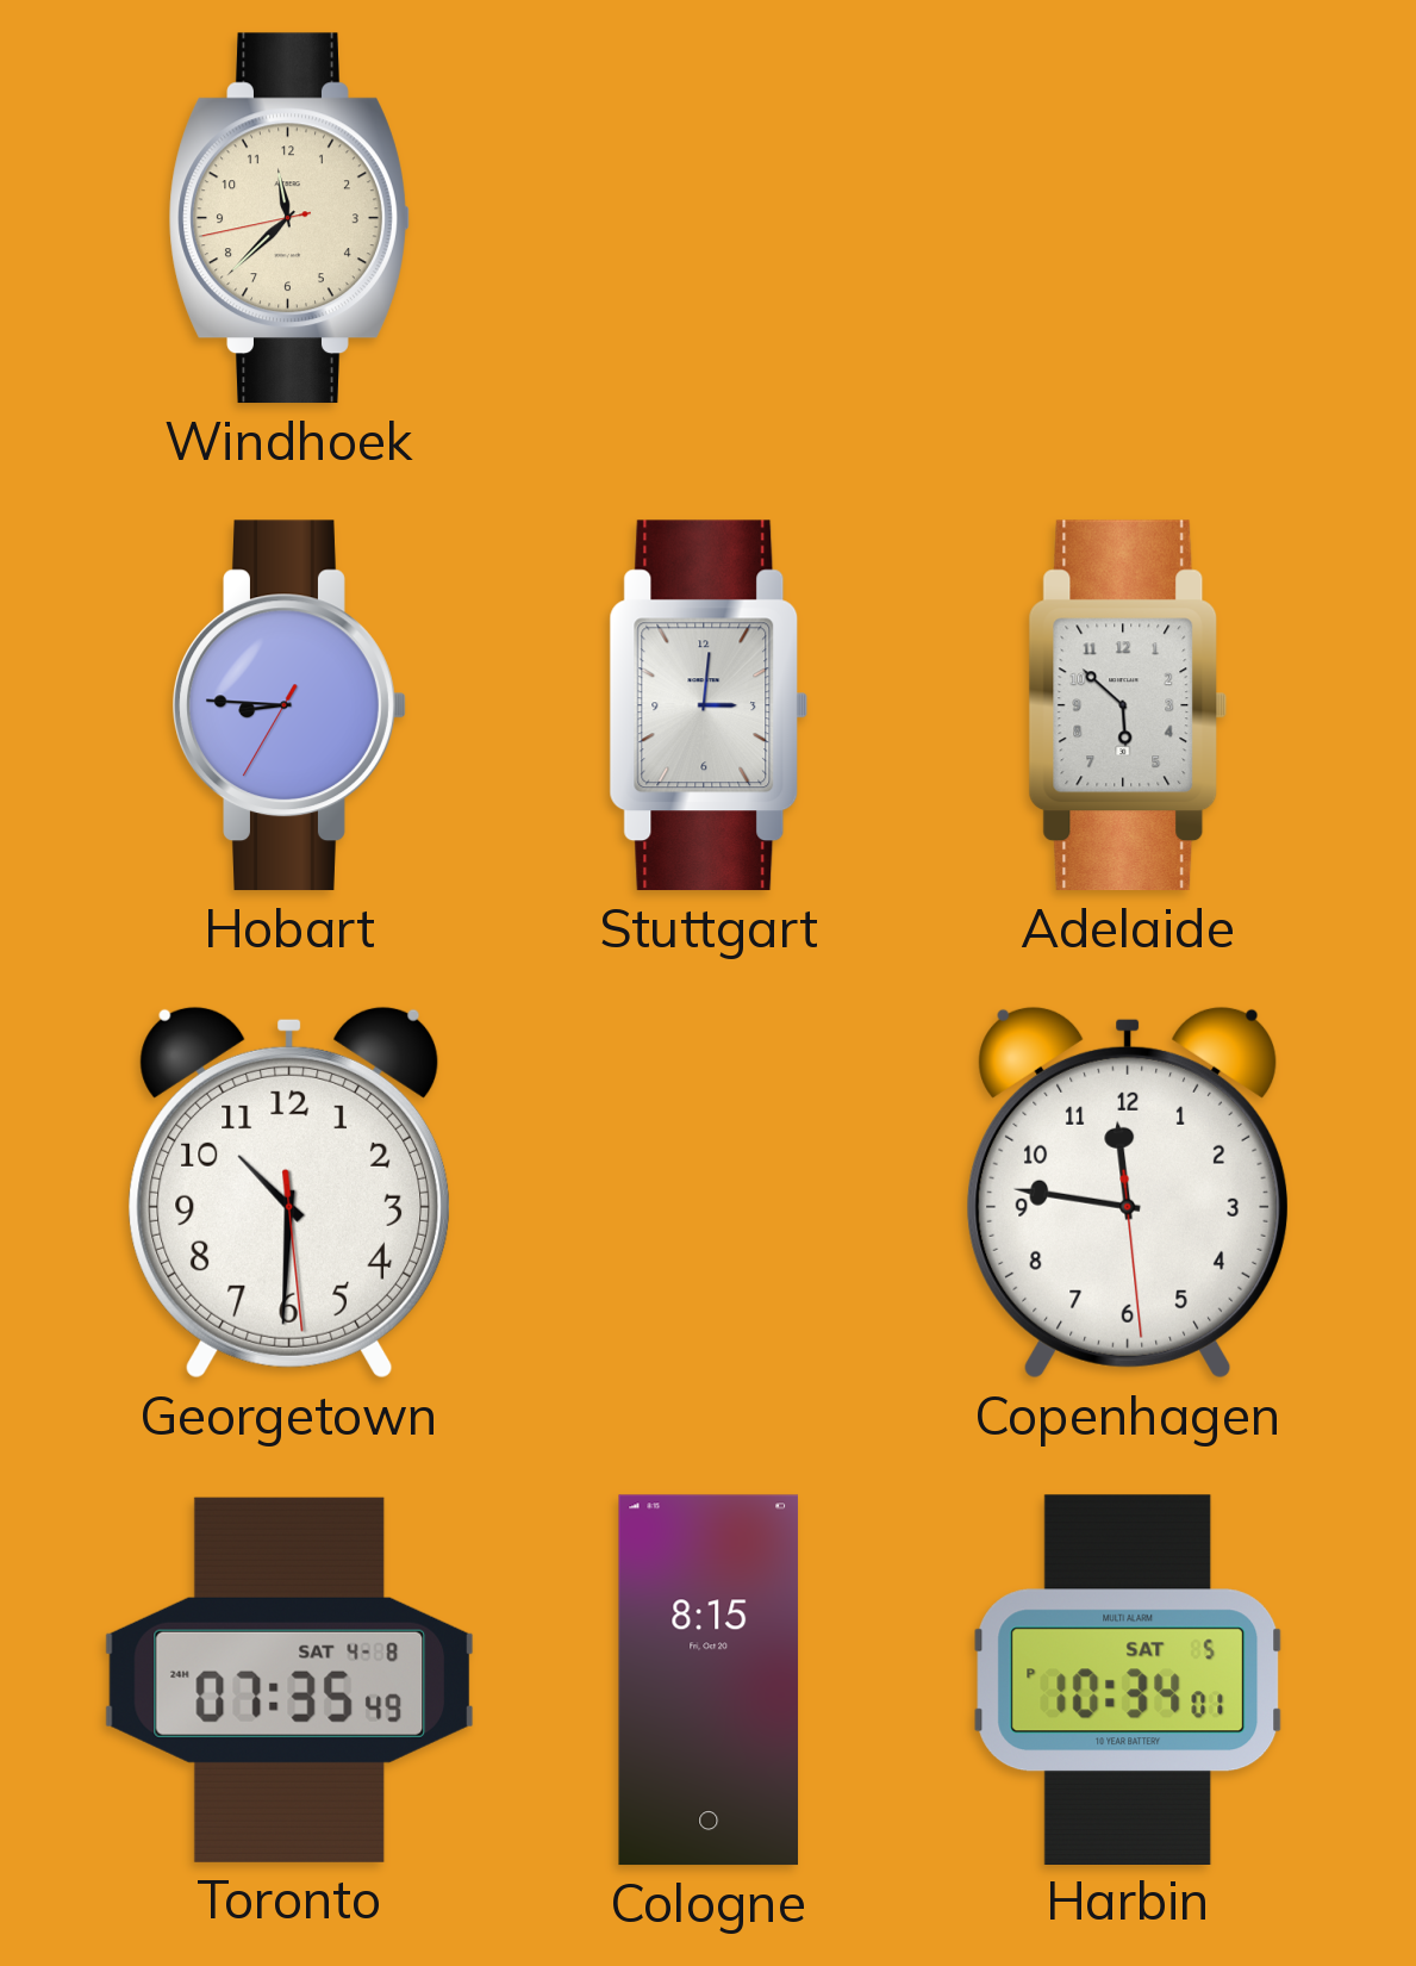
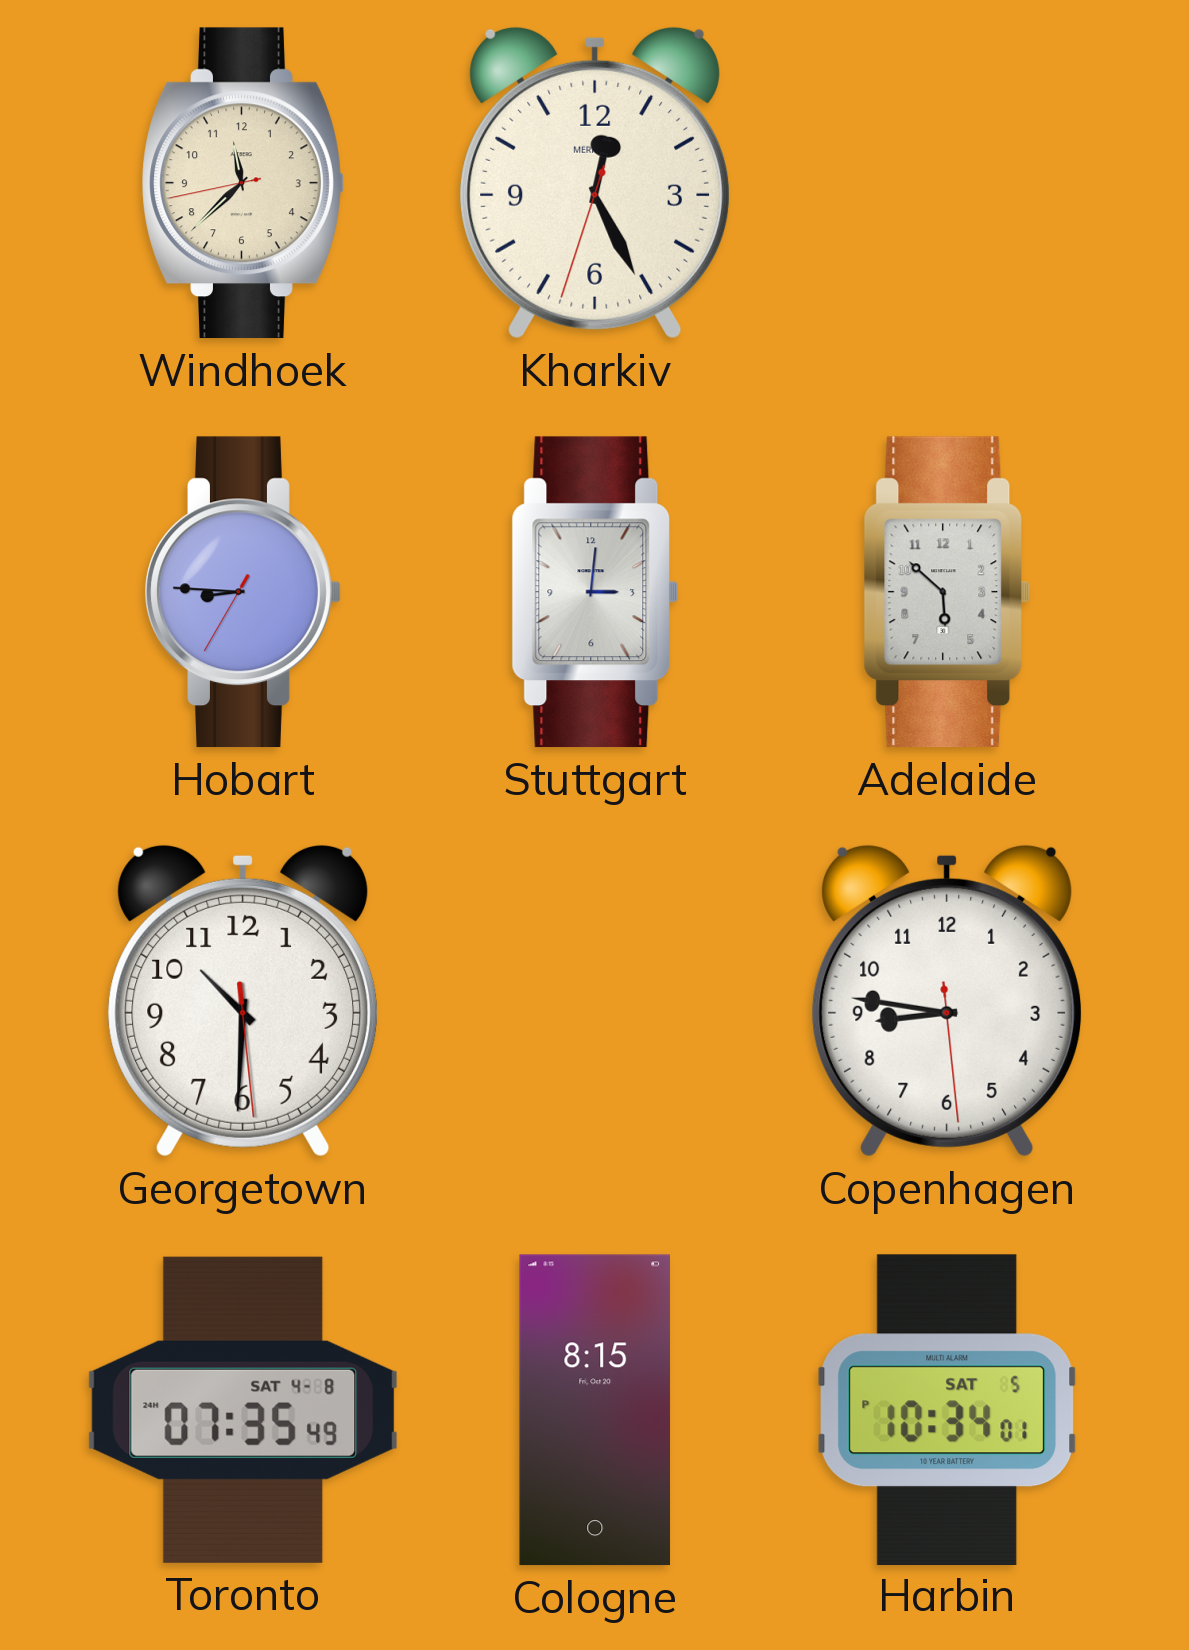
Kharkiv: none -> 12:25
Copenhagen: 11:46 -> 8:46
